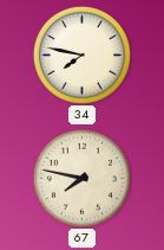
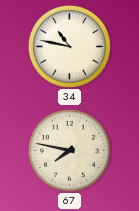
34: 7:47 -> 10:47
